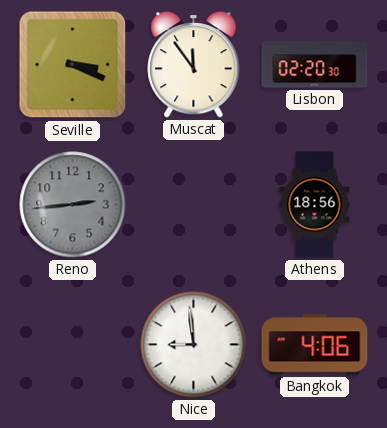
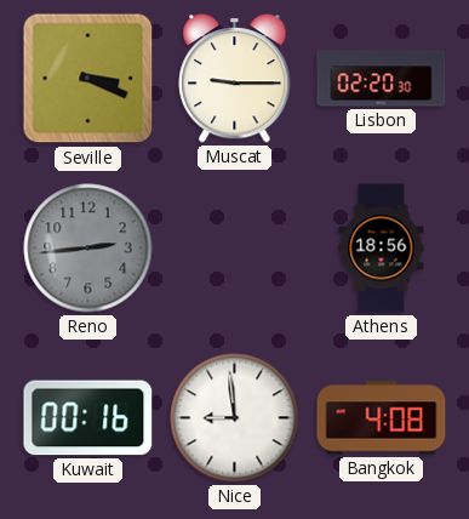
Muscat: 11:54 -> 9:15
Kuwait: none -> 00:16
Bangkok: 4:06 -> 4:08
